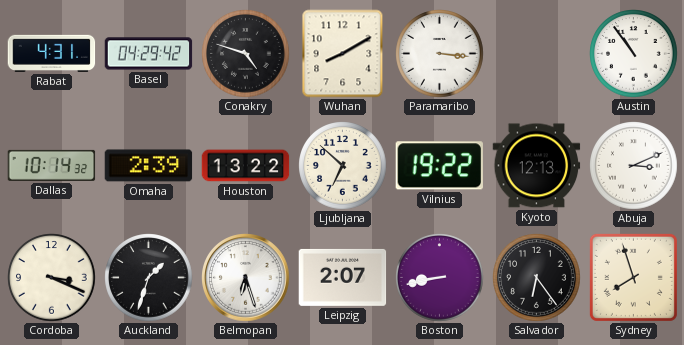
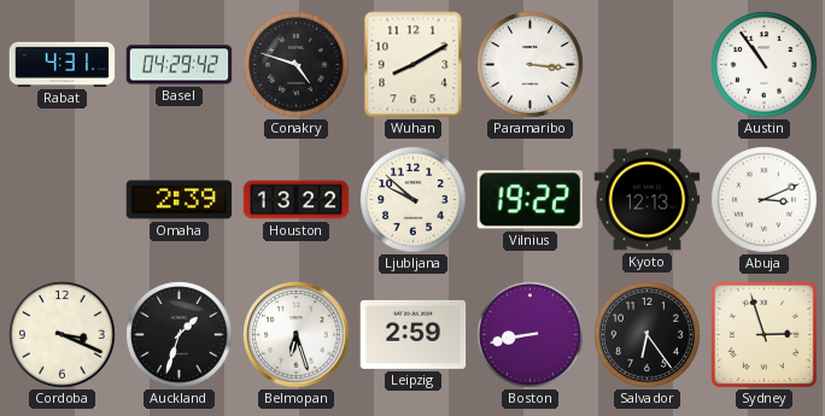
Dallas: 10:14 -> none
Ljubljana: 6:52 -> 9:52
Leipzig: 2:07 -> 2:59
Sydney: 7:57 -> 2:57
